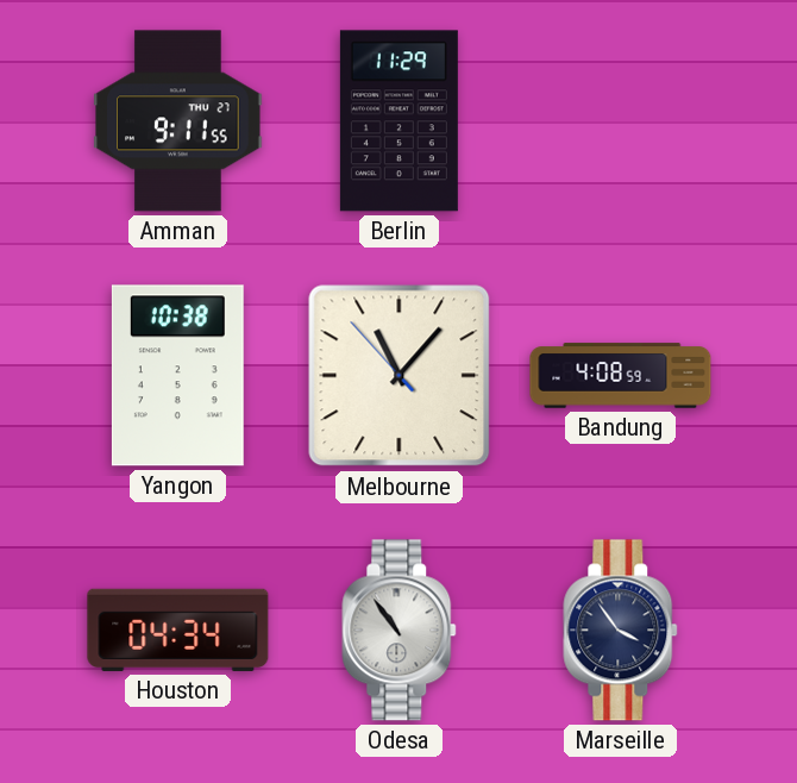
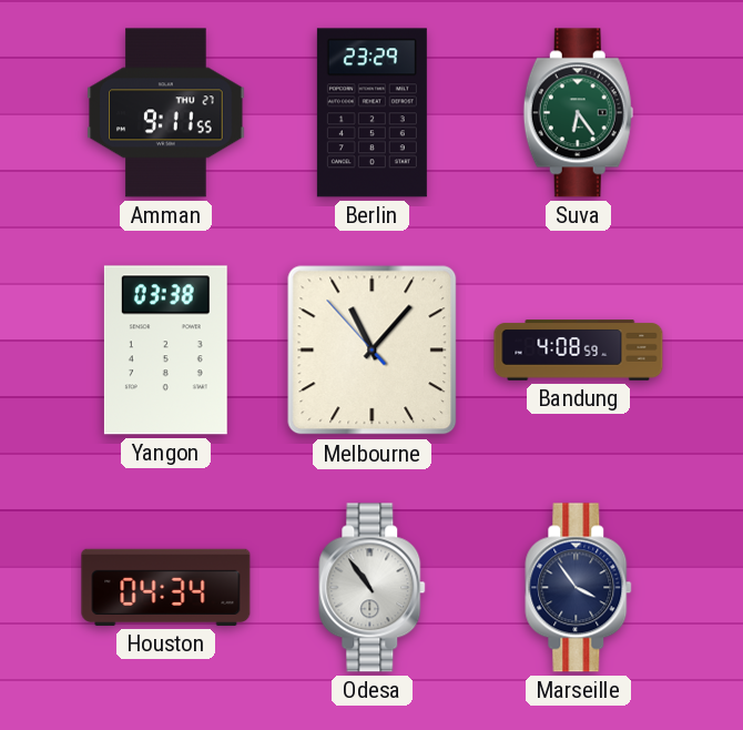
Berlin: 11:29 -> 23:29
Suva: none -> 6:24
Yangon: 10:38 -> 03:38
